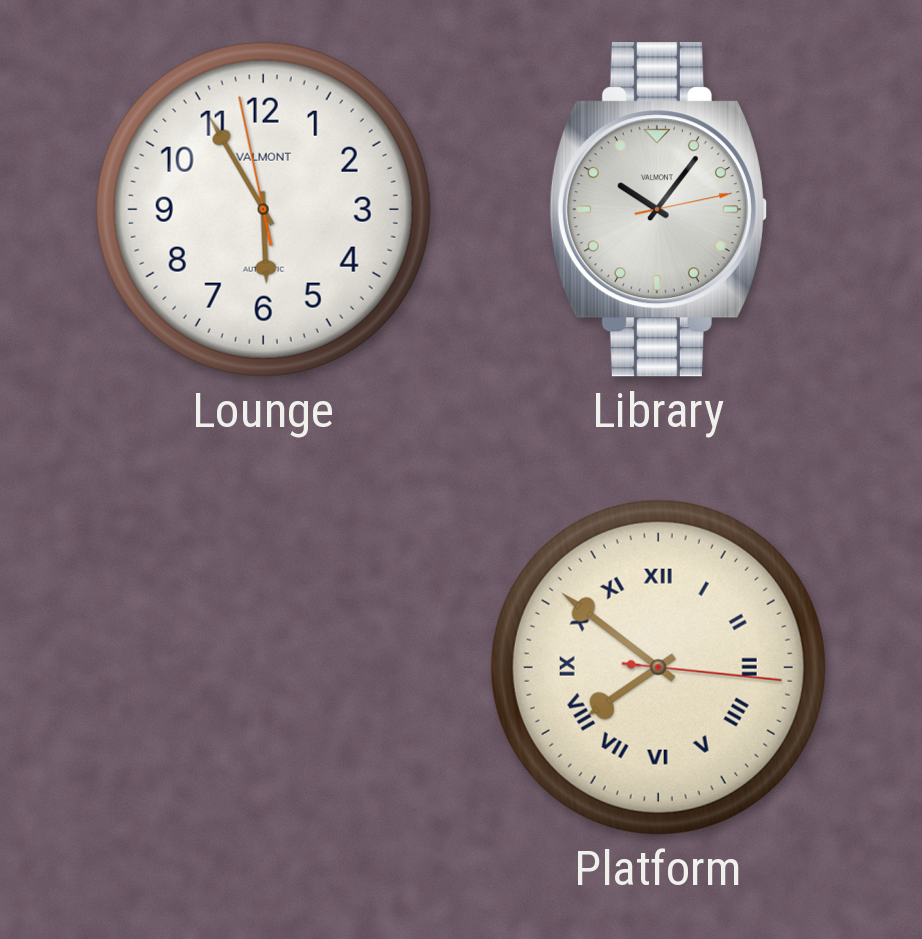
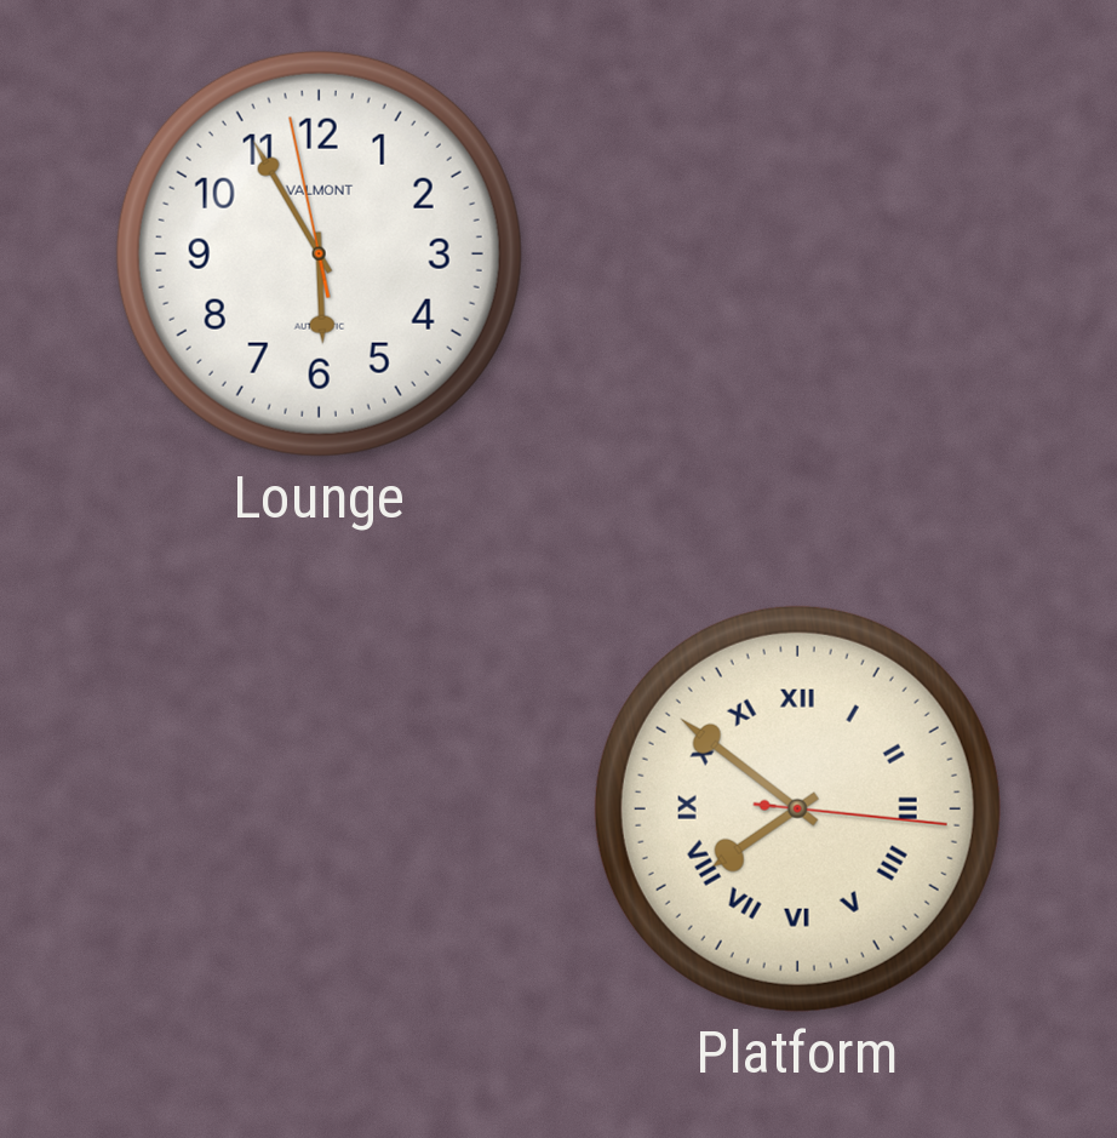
Library: 10:06 -> none
